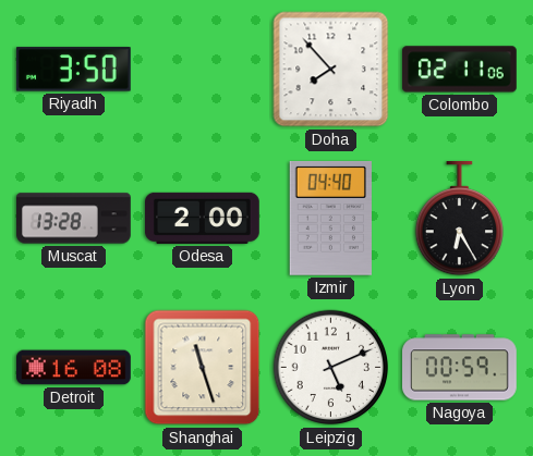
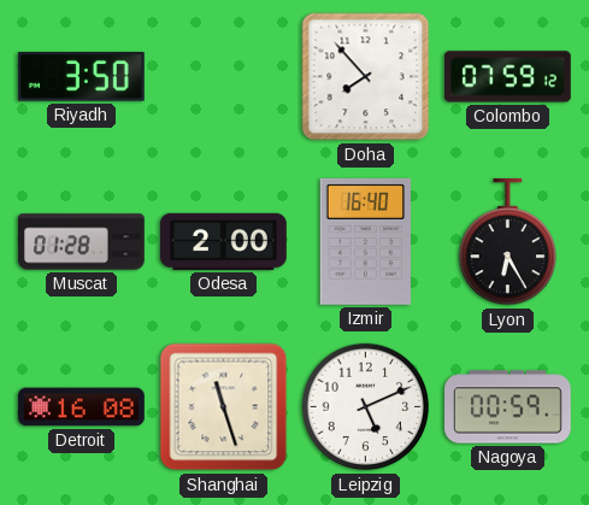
Colombo: 02:11 -> 07:59
Muscat: 13:28 -> 01:28
Izmir: 04:40 -> 16:40
